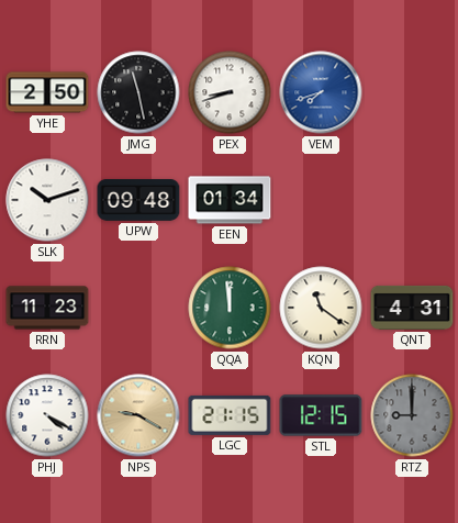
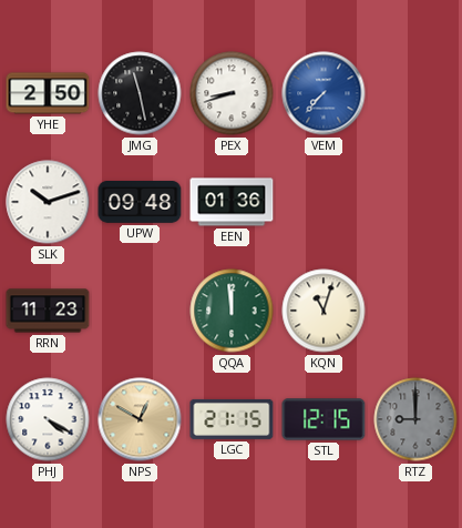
VEM: 7:42 -> 7:37
EEN: 01:34 -> 01:36
KQN: 11:21 -> 11:03
QNT: 4:31 -> none
NPS: 9:20 -> 12:50
